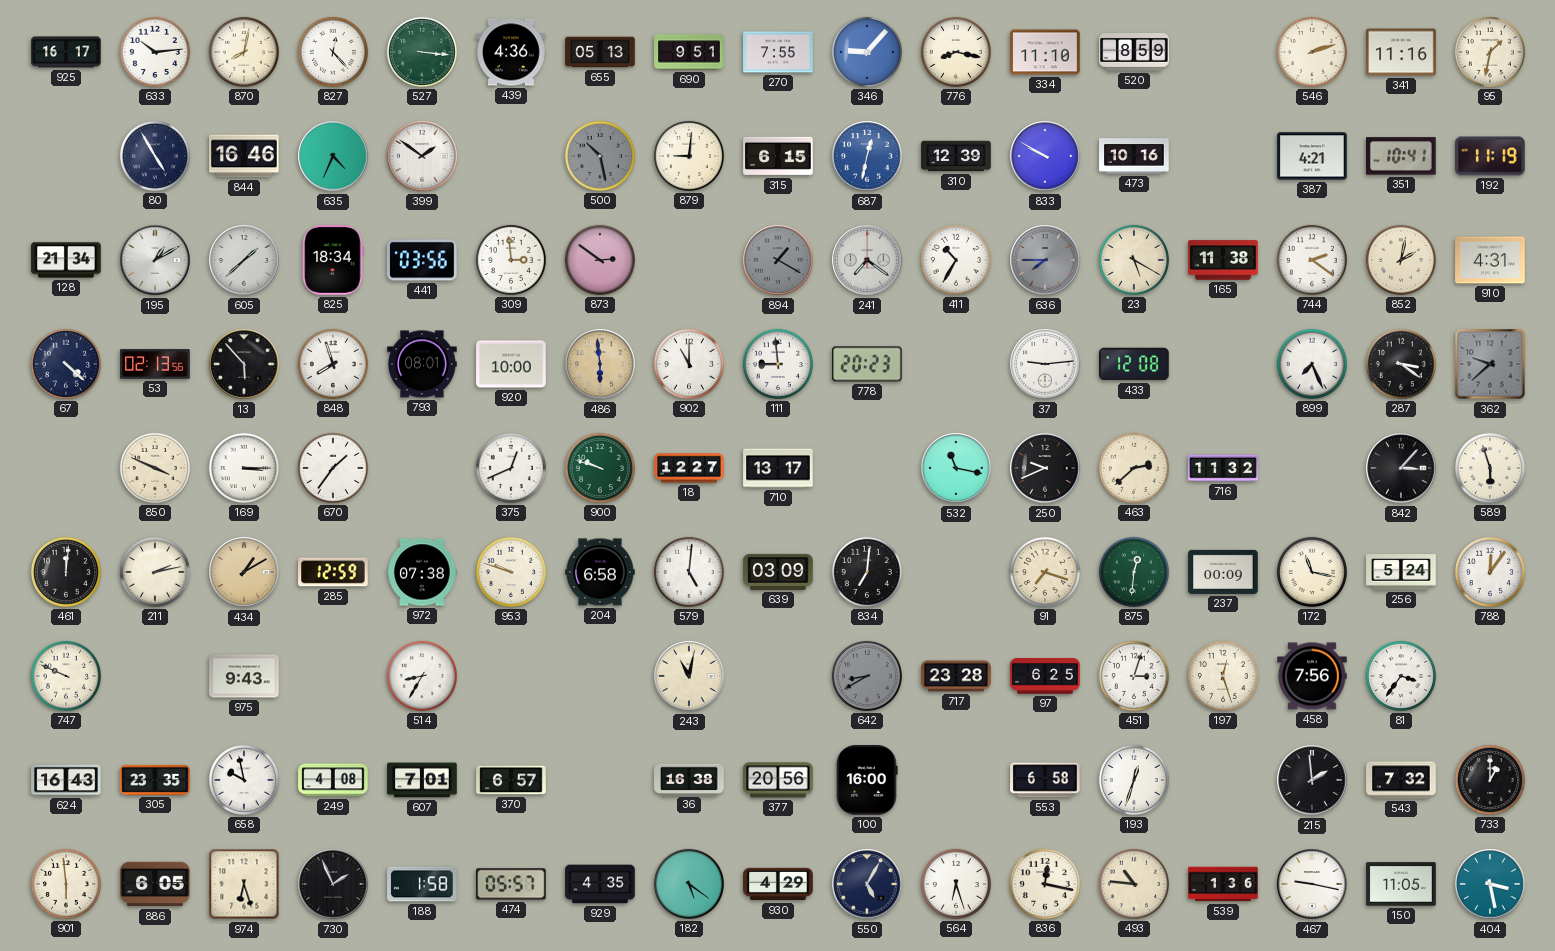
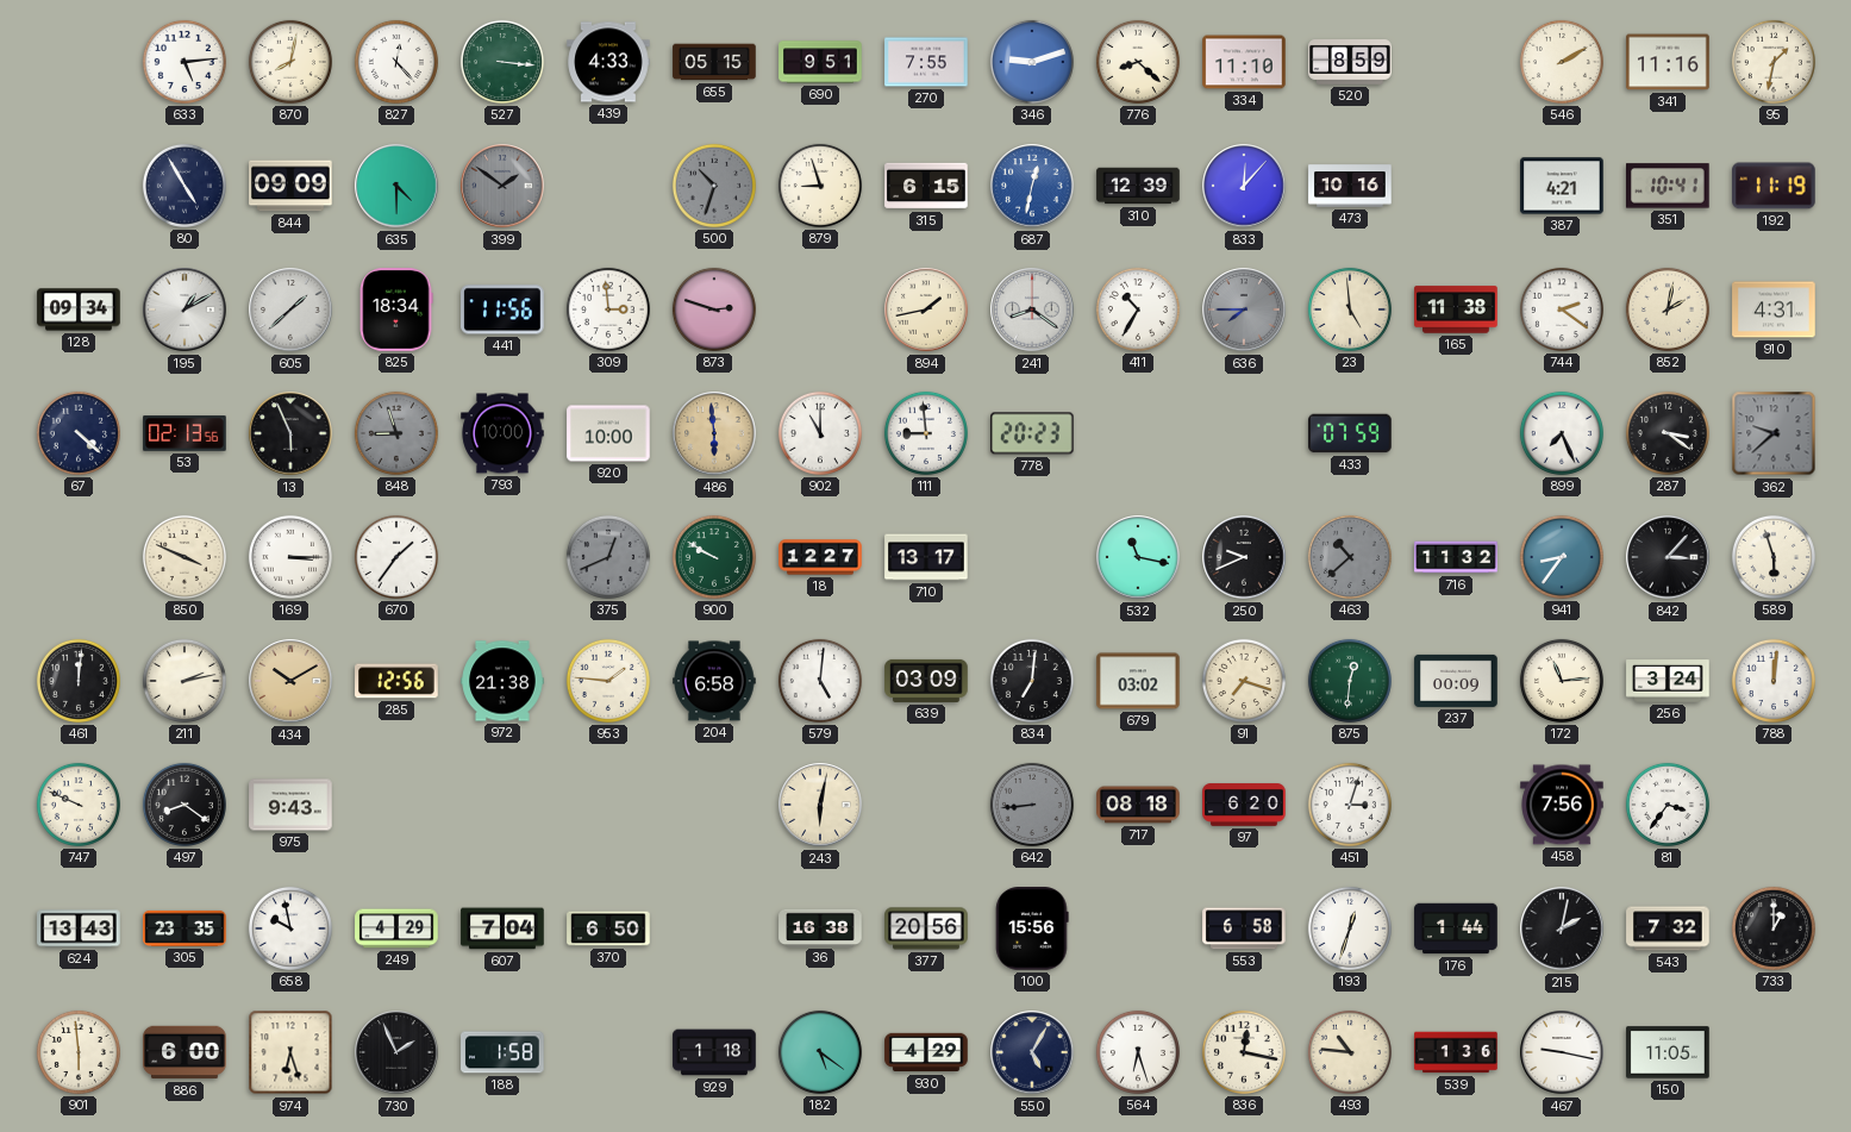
925: 16:17 -> none
633: 10:14 -> 5:14
439: 4:36 -> 4:33
655: 05:13 -> 05:15
346: 9:07 -> 9:12
776: 8:17 -> 8:22
546: 2:12 -> 2:10
844: 16:46 -> 09:09
635: 4:34 -> 4:30
399 dial: white -> grey
500: 10:28 -> 10:33
879: 9:01 -> 8:57
833: 9:50 -> 12:07
128: 21:34 -> 09:34
441: 03:56 -> 11:56
873: 2:51 -> 2:48
894: 1:20 -> 1:43
894 dial: grey -> cream
241: 7:21 -> 8:21
23: 5:20 -> 4:59
13: 5:53 -> 5:56
848: 7:57 -> 8:57
848 dial: white -> grey
793: 08:01 -> 10:00
37: 9:14 -> none
433: 12:08 -> 07:59
375 dial: white -> grey
900: 9:48 -> 9:50
463: 2:38 -> 10:38
463 dial: cream -> grey
941: none -> 8:36
434: 1:10 -> 10:10
285: 12:59 -> 12:56
972: 07:38 -> 21:38
953: 9:48 -> 1:46
679: none -> 03:02
172: 11:17 -> 11:14
256: 5:24 -> 3:24
788: 12:06 -> 12:01
497: none -> 8:21
514: 8:35 -> none
243: 11:02 -> 6:02
642: 8:40 -> 8:44
717: 23:28 -> 08:18
97: 6:25 -> 6:20
197: 12:27 -> none
624: 16:43 -> 13:43
249: 4:08 -> 4:29
607: 7:01 -> 7:04
370: 6:57 -> 6:50
100: 16:00 -> 15:56
176: none -> 1:44
215: 1:59 -> 2:02
886: 6:05 -> 6:00
474: 05:57 -> none
929: 4:35 -> 1:18
404: 3:28 -> none
